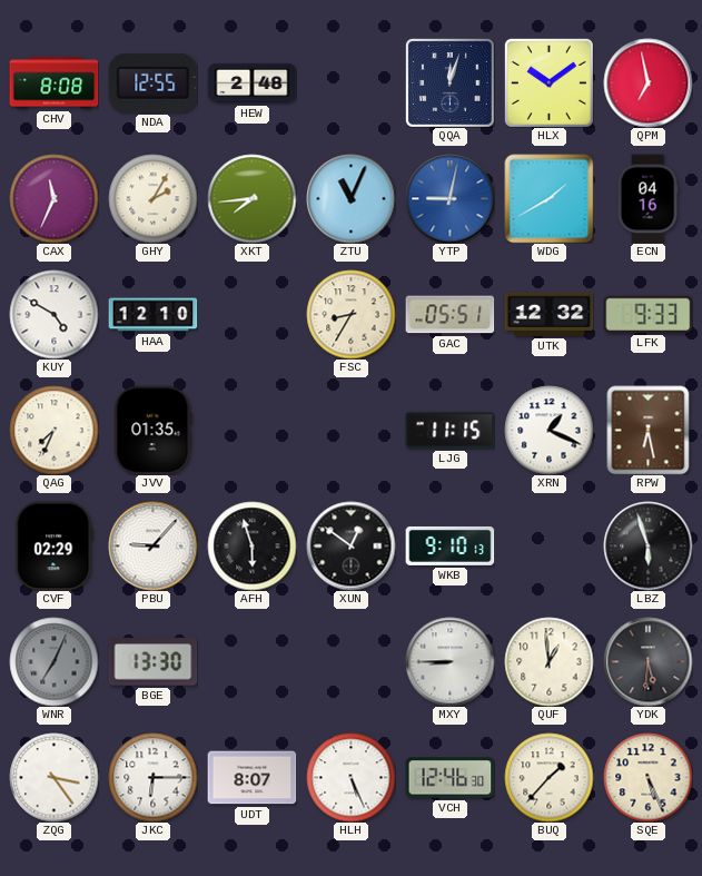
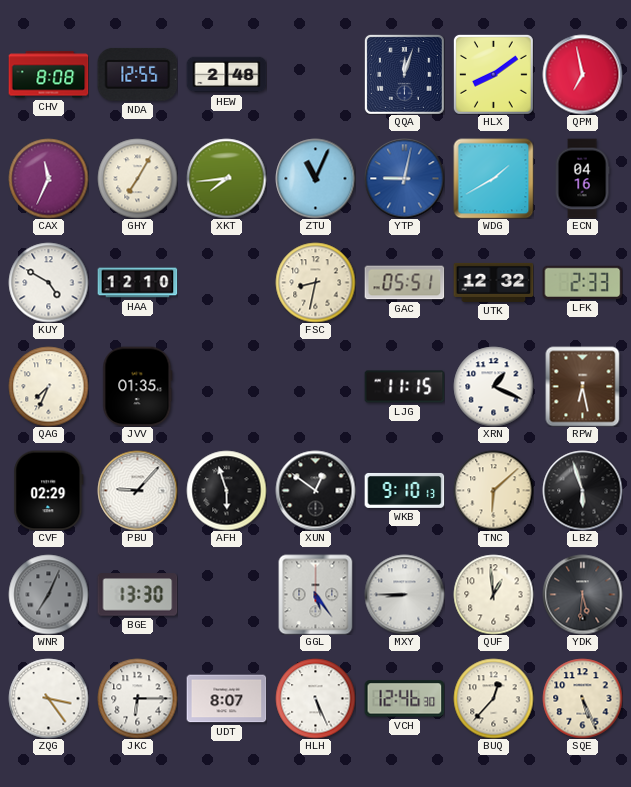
HLX: 10:09 -> 8:09
GHY: 2:05 -> 7:05
FSC: 8:35 -> 8:32
LFK: 9:33 -> 2:33
TNC: none -> 6:08
GGL: none -> 5:24
BUQ: 1:37 -> 12:37
